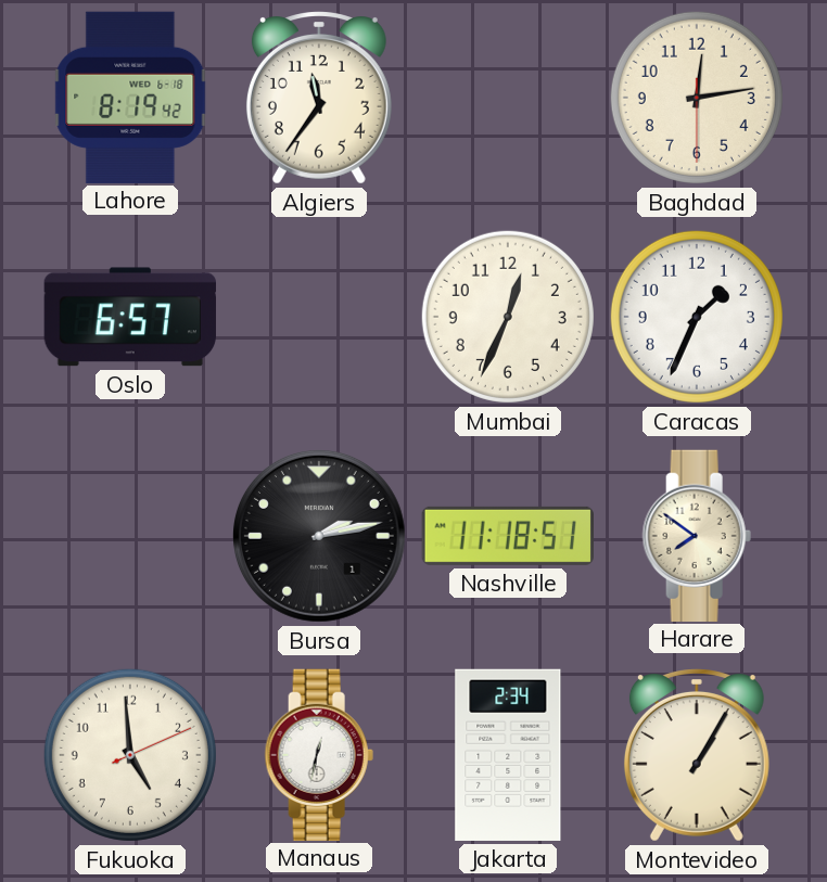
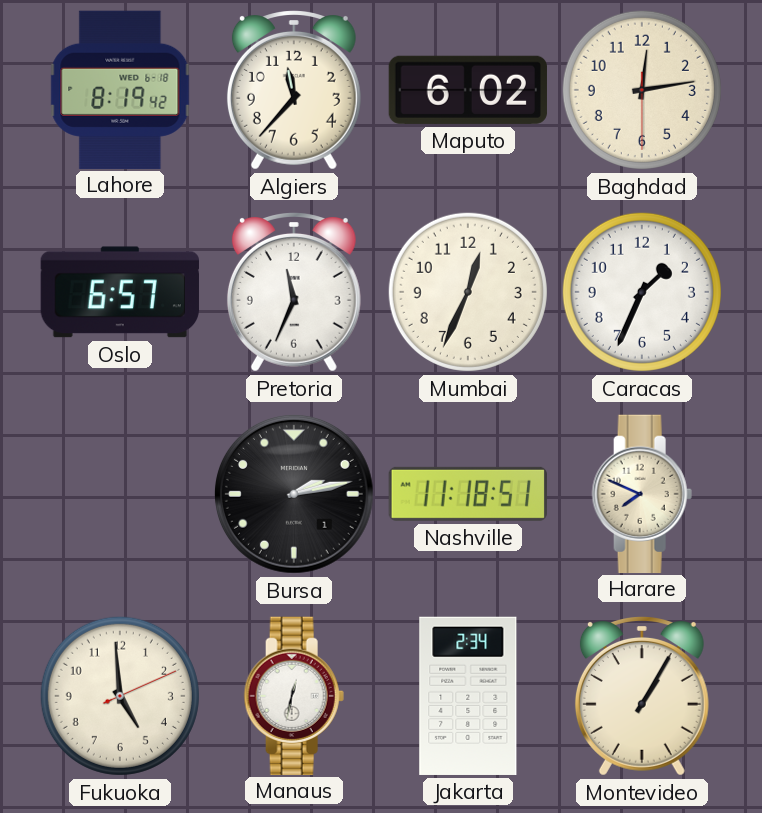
Algiers: 11:36 -> 11:37
Maputo: none -> 6:02
Pretoria: none -> 11:34
Harare: 7:51 -> 7:49
